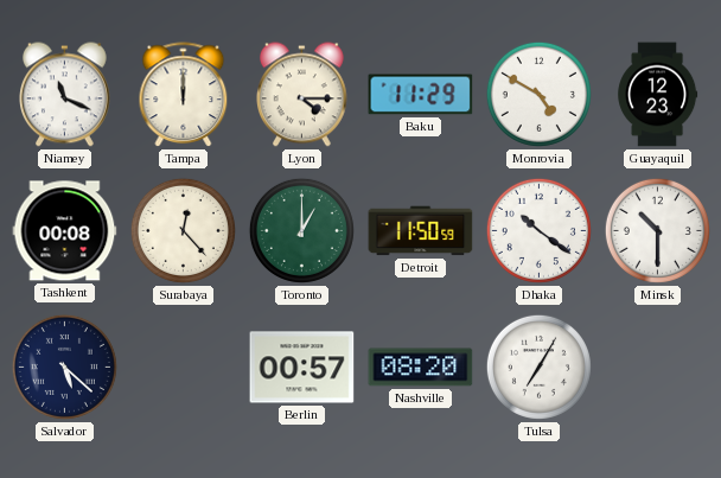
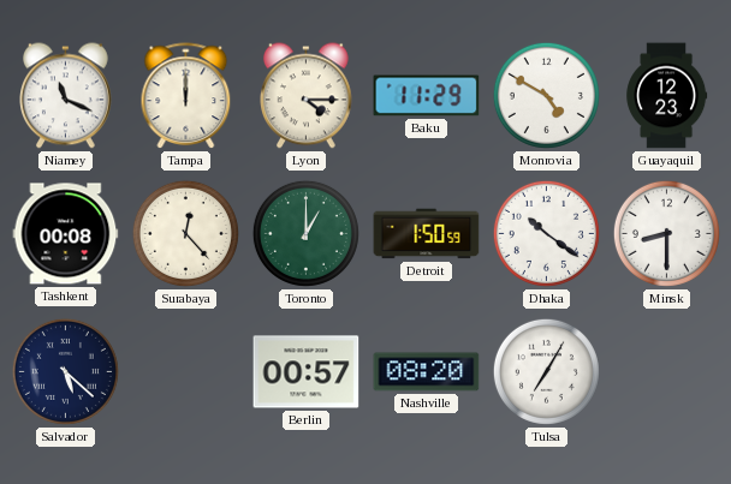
Detroit: 11:50 -> 1:50
Minsk: 10:30 -> 8:30
